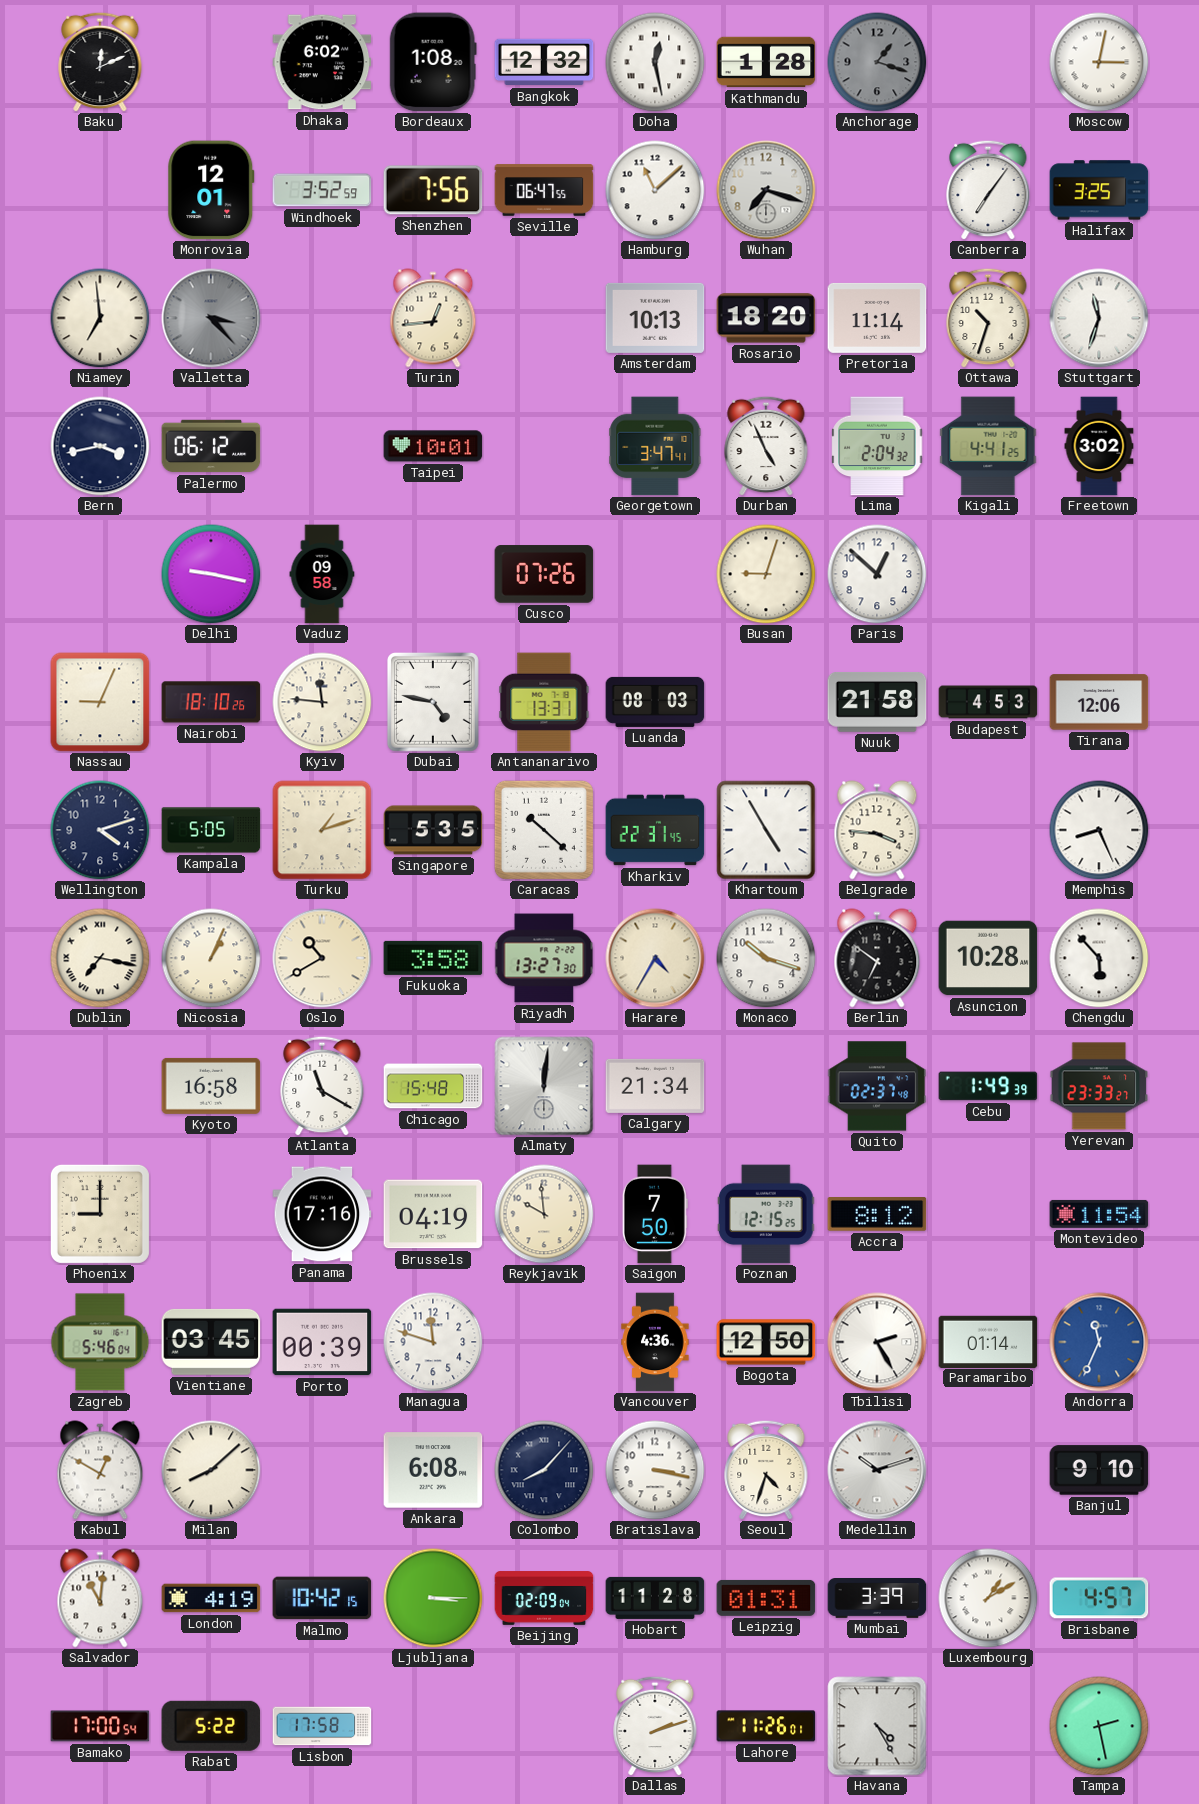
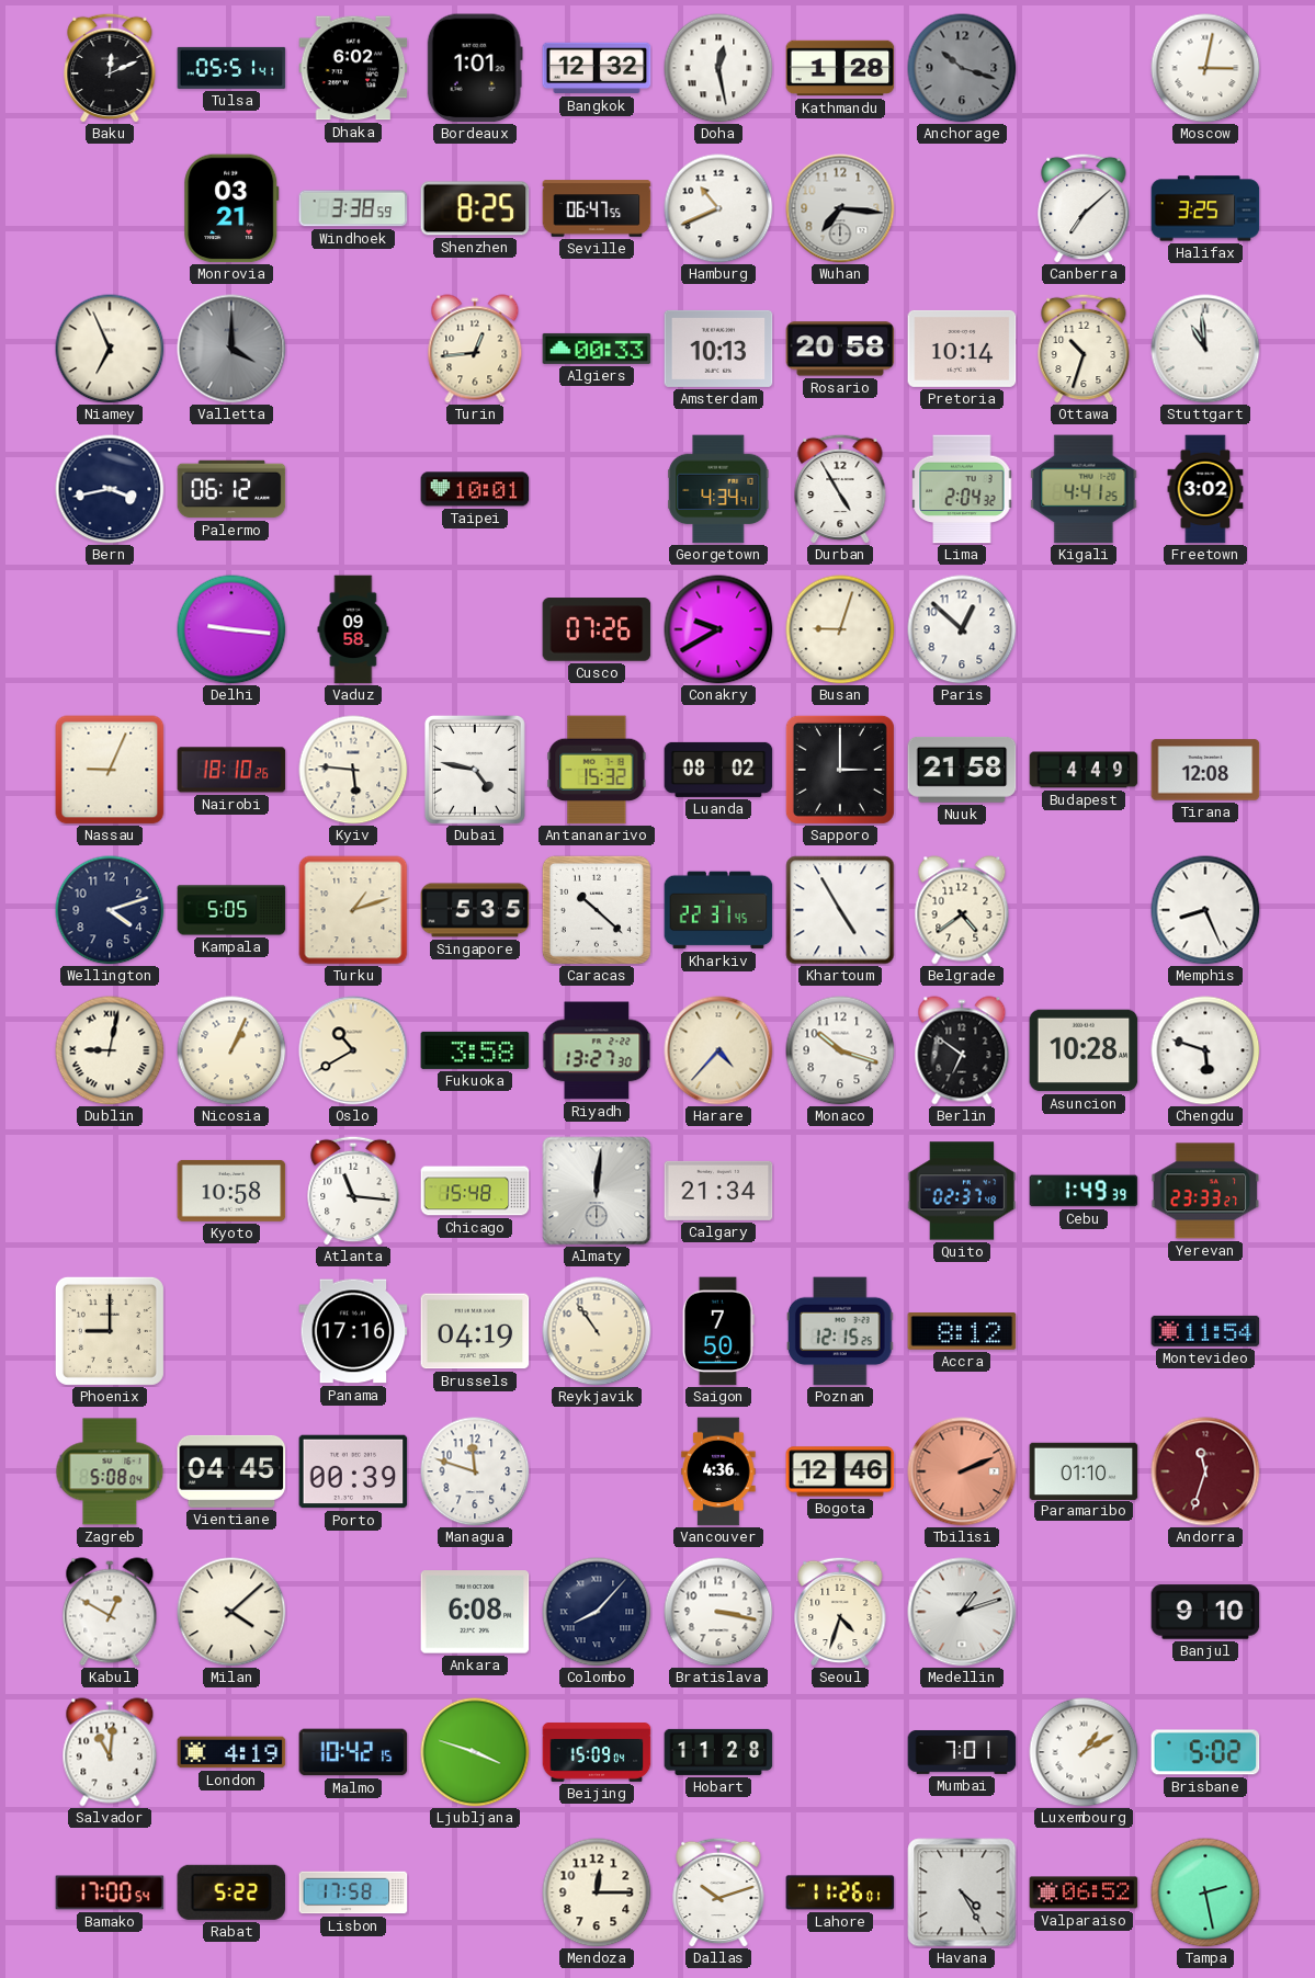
Tulsa: none -> 05:51
Bordeaux: 1:08 -> 1:01
Anchorage: 1:18 -> 10:18
Monrovia: 12:01 -> 03:21
Windhoek: 3:52 -> 3:38
Shenzhen: 7:56 -> 8:25
Hamburg: 11:08 -> 10:41
Wuhan: 7:18 -> 7:16
Canberra: 7:06 -> 7:08
Niamey: 6:59 -> 6:56
Valletta: 3:23 -> 4:00
Algiers: none -> 00:33
Rosario: 18:20 -> 20:58
Pretoria: 11:14 -> 10:14
Stuttgart: 11:33 -> 10:59
Georgetown: 3:47 -> 4:34
Durban: 4:56 -> 4:55
Delhi: 9:17 -> 9:16
Conakry: none -> 9:40
Kyiv: 11:46 -> 5:46
Antananarivo: 13:31 -> 15:32
Luanda: 08:03 -> 08:02
Sapporo: none -> 3:00
Budapest: 4:53 -> 4:49
Tirana: 12:06 -> 12:08
Belgrade: 3:46 -> 4:39
Dublin: 7:17 -> 9:02
Harare: 4:35 -> 4:37
Chengdu: 5:53 -> 5:48
Kyoto: 16:58 -> 10:58
Atlanta: 11:20 -> 11:16
Reykjavik: 9:59 -> 10:54
Zagreb: 5:46 -> 5:08
Vientiane: 03:45 -> 04:45
Bogota: 12:50 -> 12:46
Tbilisi: 2:25 -> 2:11
Tbilisi dial: white -> salmon
Paramaribo: 01:14 -> 01:10
Andorra: 11:34 -> 11:33
Andorra dial: blue -> burgundy
Milan: 8:08 -> 4:08
Medellin: 10:12 -> 1:12
Ljubljana: 3:15 -> 3:48
Beijing: 02:09 -> 15:09
Leipzig: 01:31 -> none
Mumbai: 3:39 -> 7:01
Brisbane: 4:57 -> 5:02
Mendoza: none -> 12:15
Dallas: 2:12 -> 10:12
Valparaiso: none -> 06:52
